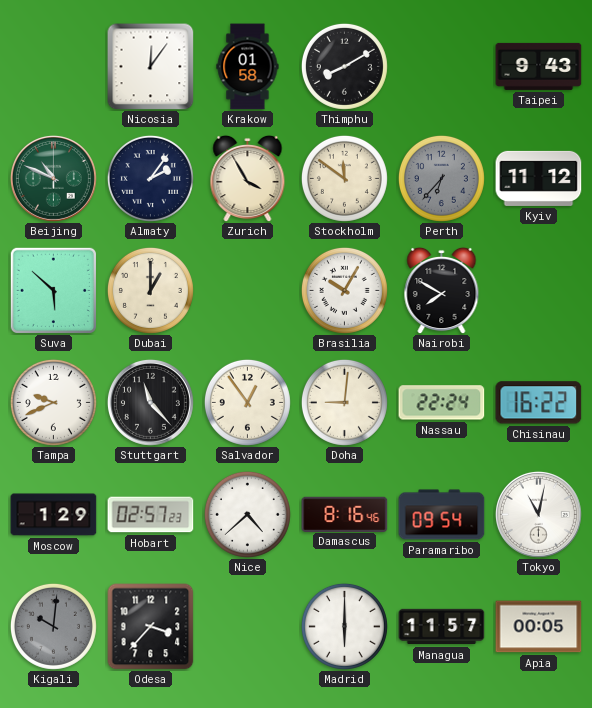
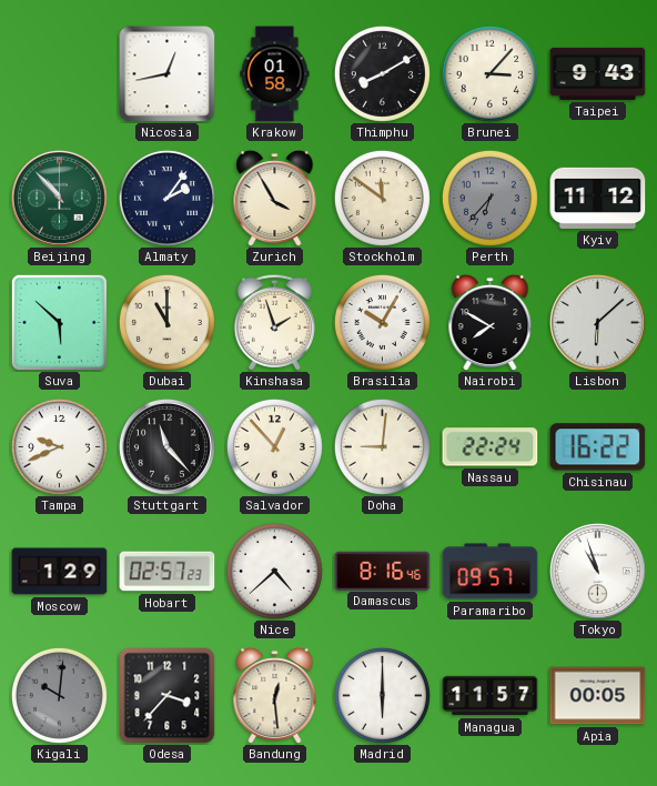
Nicosia: 12:06 -> 12:43
Brunei: none -> 3:07
Beijing: 10:49 -> 10:53
Dubai: 1:00 -> 11:00
Kinshasa: none -> 1:57
Lisbon: none -> 6:08
Salvador: 12:54 -> 12:53
Paramaribo: 09:54 -> 09:57
Tokyo: 11:02 -> 10:57
Bandung: none -> 12:29
